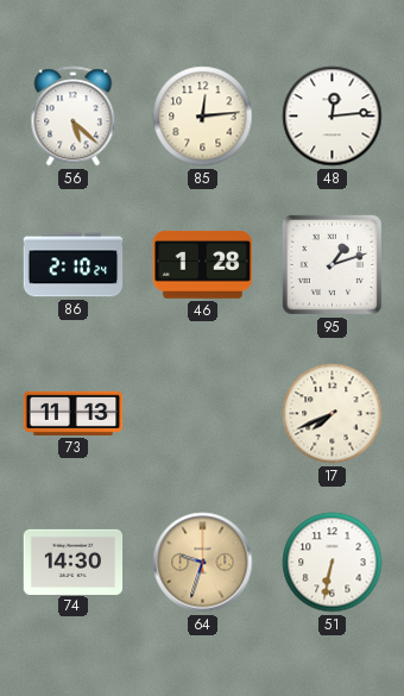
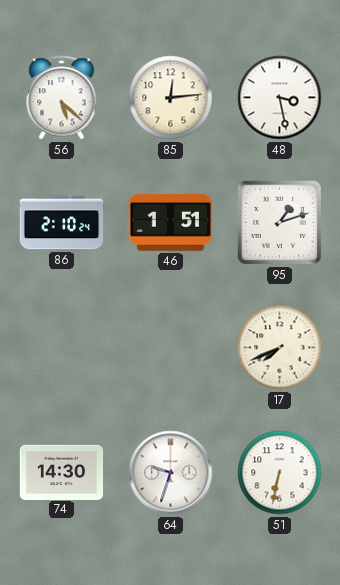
48: 12:14 -> 3:28
46: 1:28 -> 1:51
73: 11:13 -> none
64 dial: champagne -> white
